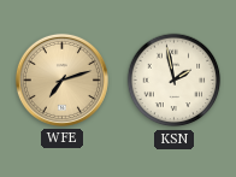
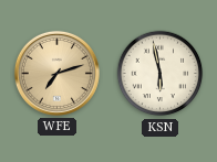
KSN: 1:58 -> 5:58
